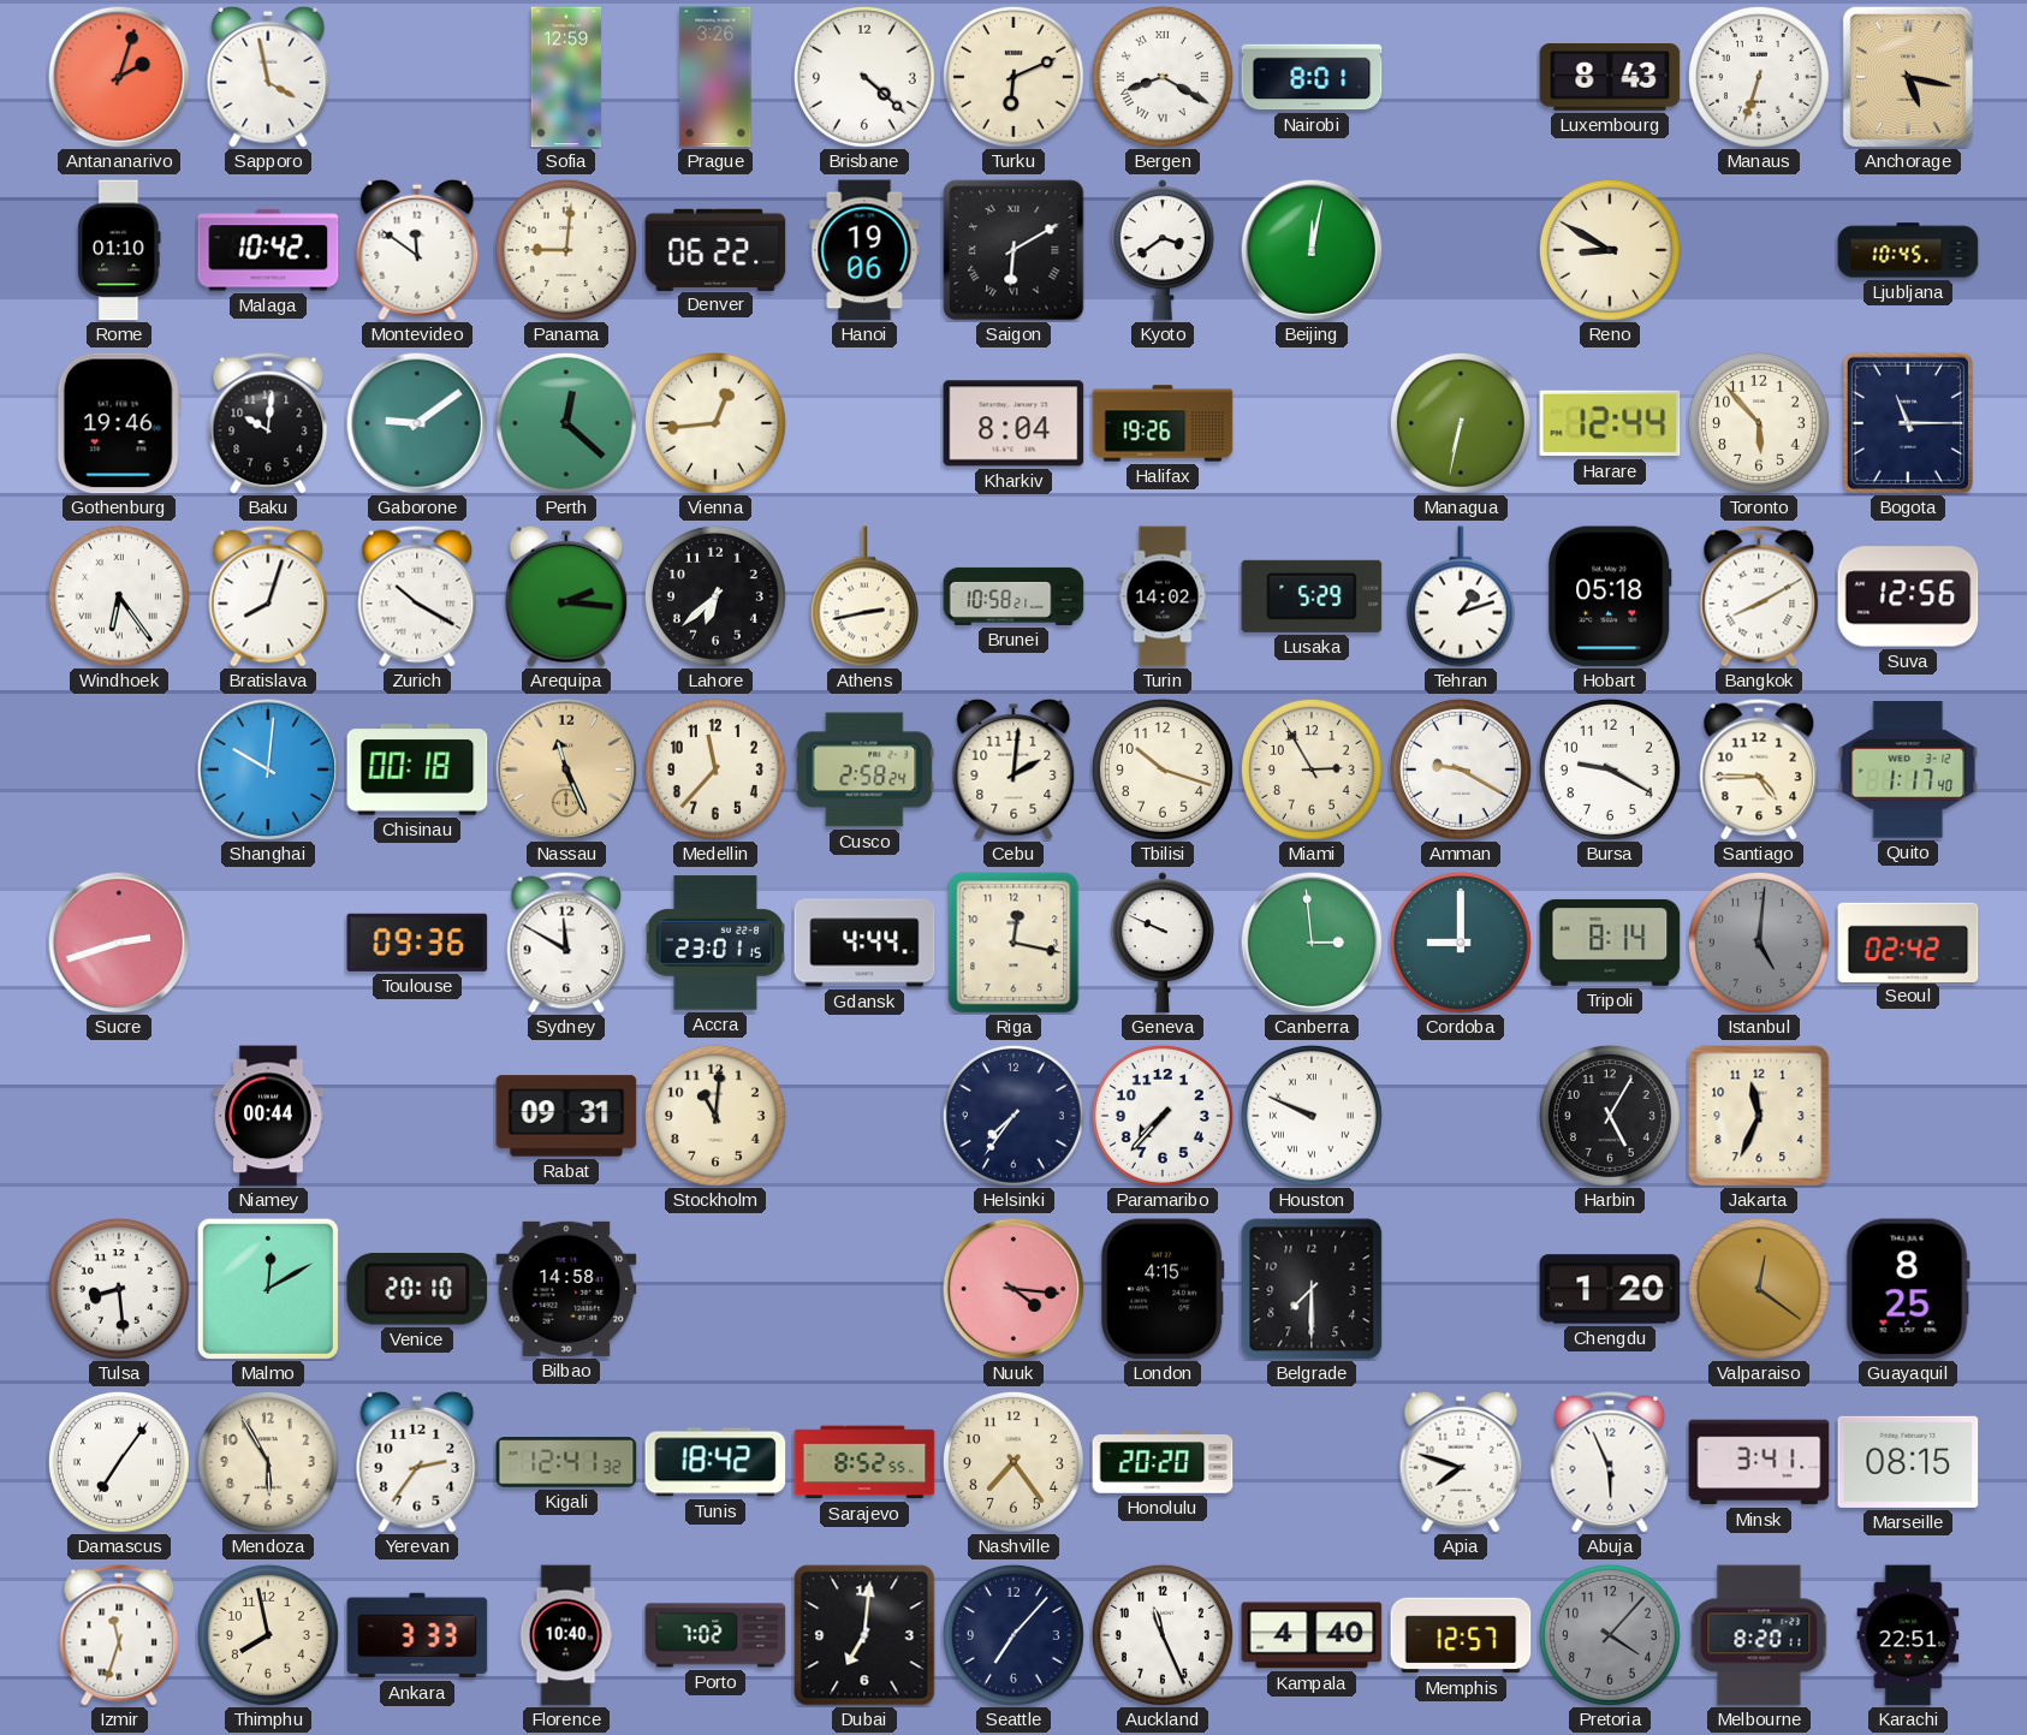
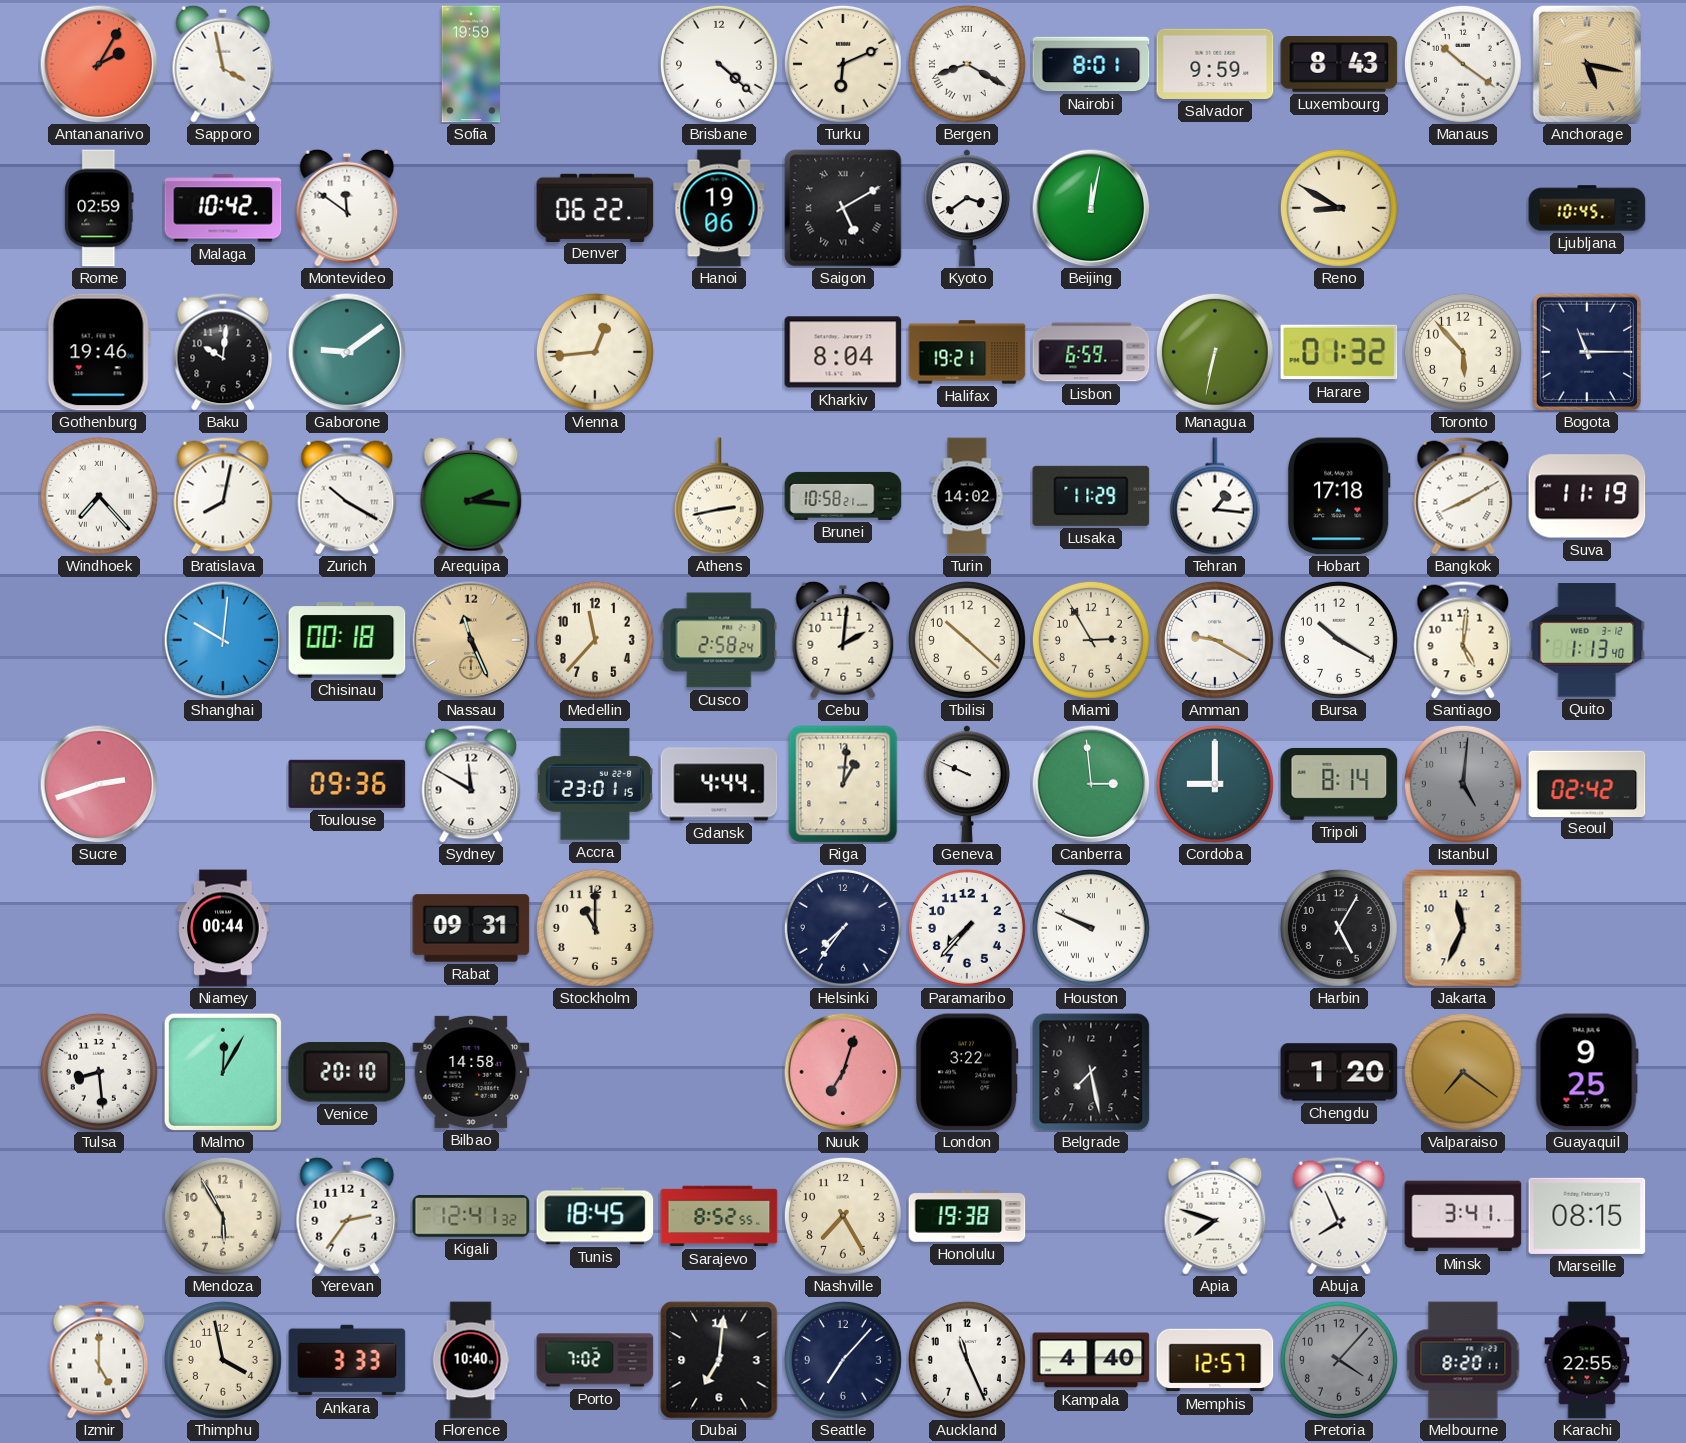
Antananarivo: 2:03 -> 2:05
Sofia: 12:59 -> 19:59
Prague: 3:26 -> none
Salvador: none -> 9:59
Manaus: 6:33 -> 10:21
Rome: 01:10 -> 02:59
Panama: 9:01 -> none
Saigon: 6:10 -> 5:10
Perth: 12:22 -> none
Halifax: 19:26 -> 19:21
Lisbon: none -> 6:59
Harare: 12:44 -> 01:32
Windhoek: 6:24 -> 7:23
Bratislava: 8:03 -> 8:02
Lahore: 6:38 -> none
Lusaka: 5:29 -> 11:29
Tehran: 1:12 -> 1:16
Hobart: 05:18 -> 17:18
Suva: 12:56 -> 11:19
Tbilisi: 10:18 -> 10:22
Bursa: 9:20 -> 10:20
Santiago: 4:45 -> 5:01
Quito: 1:17 -> 1:13
Riga: 12:17 -> 1:01
Stockholm: 11:01 -> 11:00
Malmo: 12:10 -> 12:05
Nuuk: 4:16 -> 7:03
London: 4:15 -> 3:22
Belgrade: 7:30 -> 7:28
Valparaiso: 12:21 -> 7:21
Guayaquil: 8:25 -> 9:25
Damascus: 7:06 -> none
Tunis: 18:42 -> 18:45
Nashville: 7:24 -> 7:25
Honolulu: 20:20 -> 19:38
Abuja: 5:56 -> 7:56
Izmir: 11:33 -> 5:00
Thimphu: 7:58 -> 3:58
Karachi: 22:51 -> 22:55
